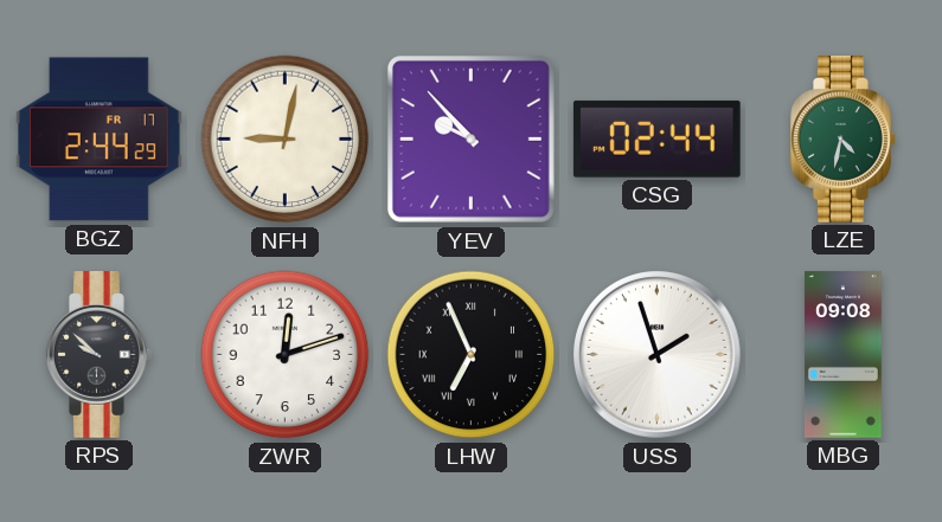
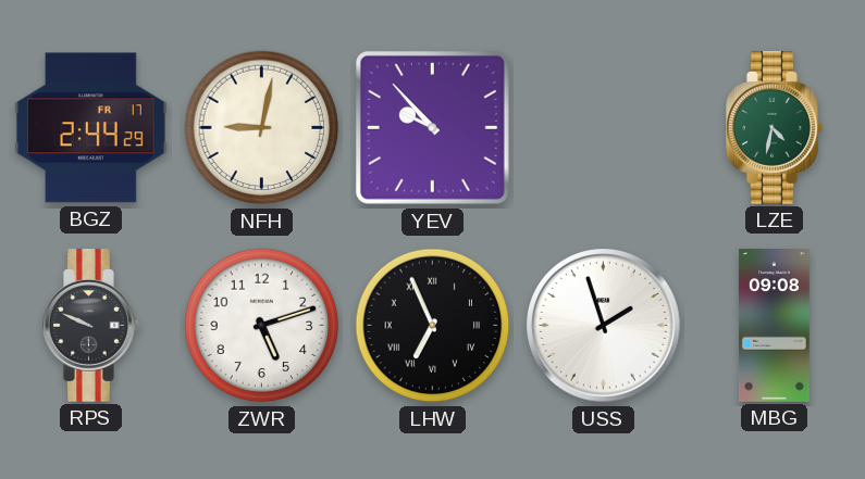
CSG: 02:44 -> none
RPS: 9:52 -> 9:49
ZWR: 12:12 -> 5:12
